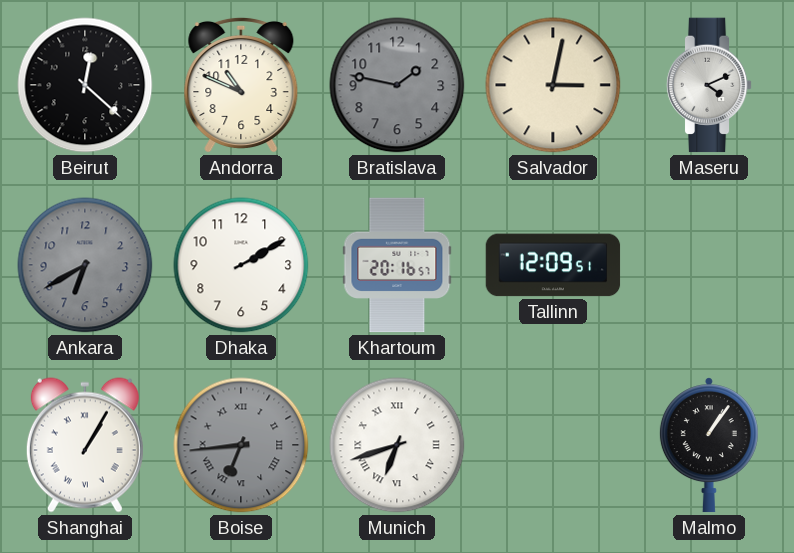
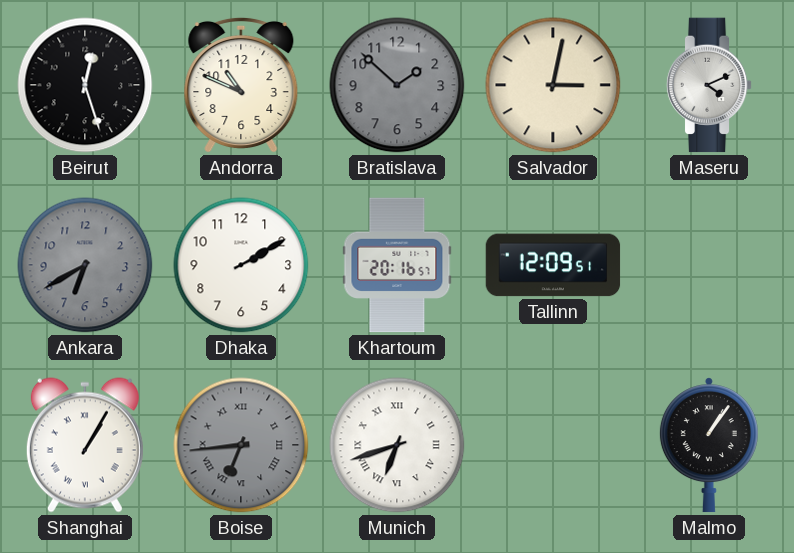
Beirut: 12:22 -> 12:27
Bratislava: 1:47 -> 1:52
